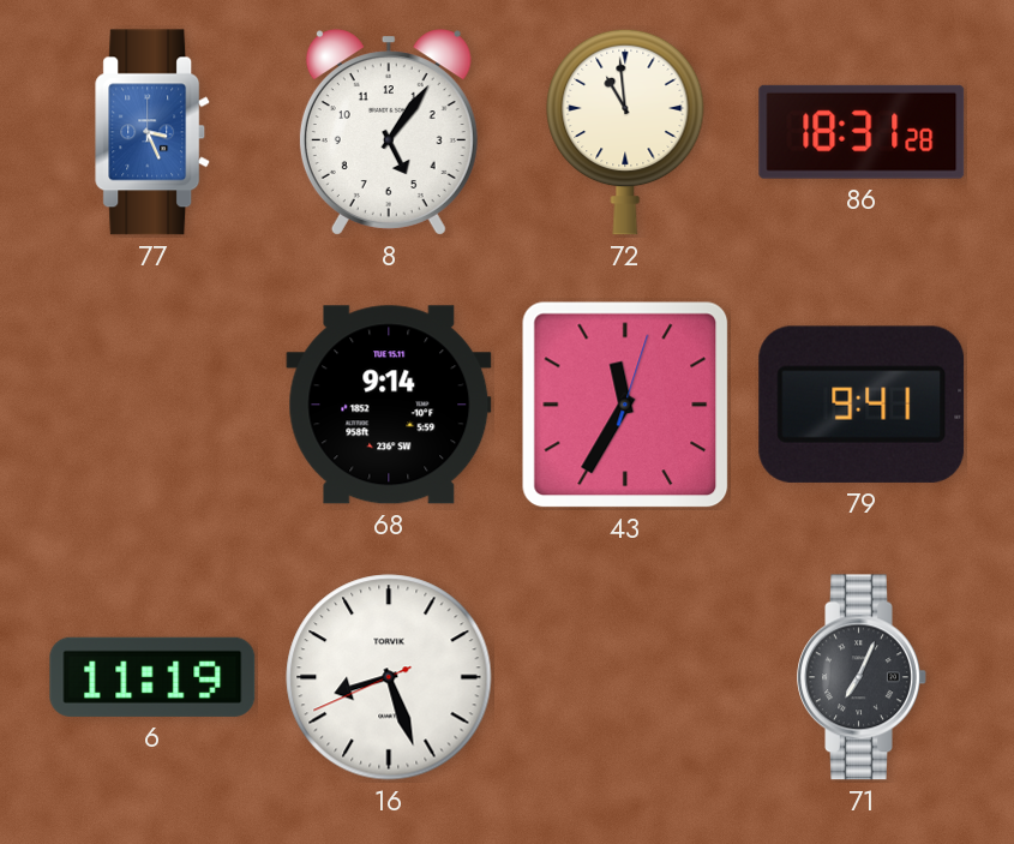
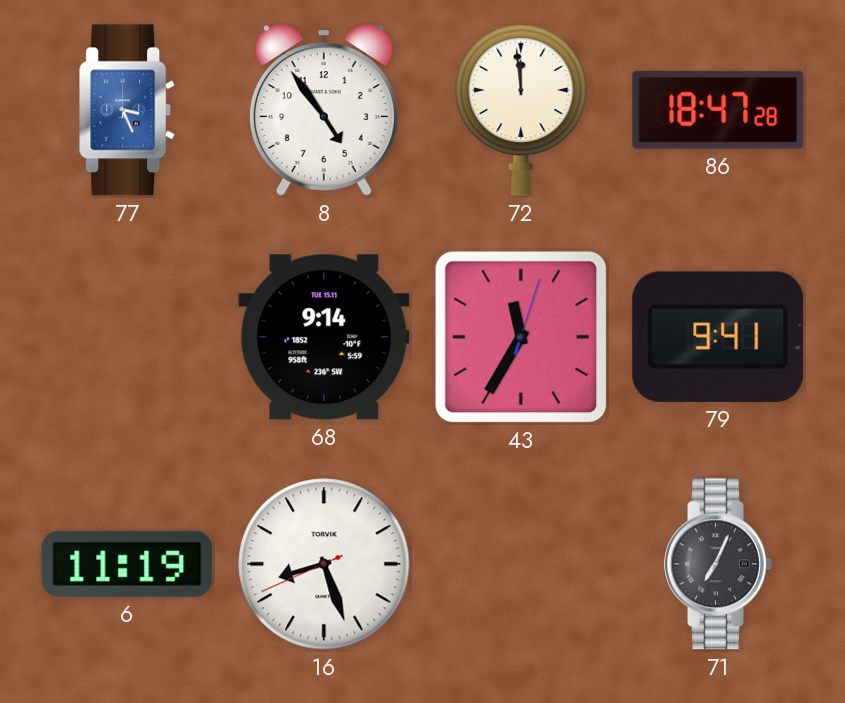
8: 5:06 -> 4:54
72: 10:59 -> 11:59
86: 18:31 -> 18:47
